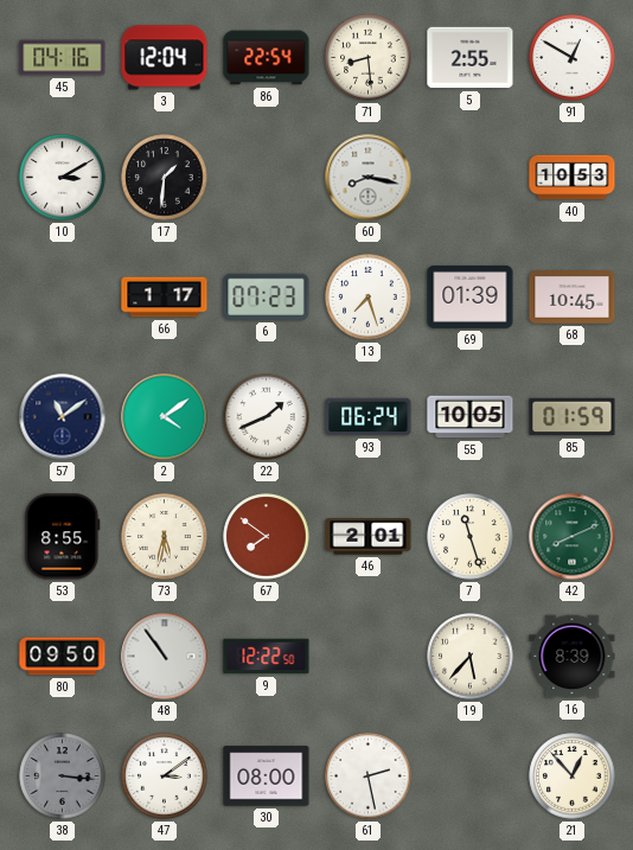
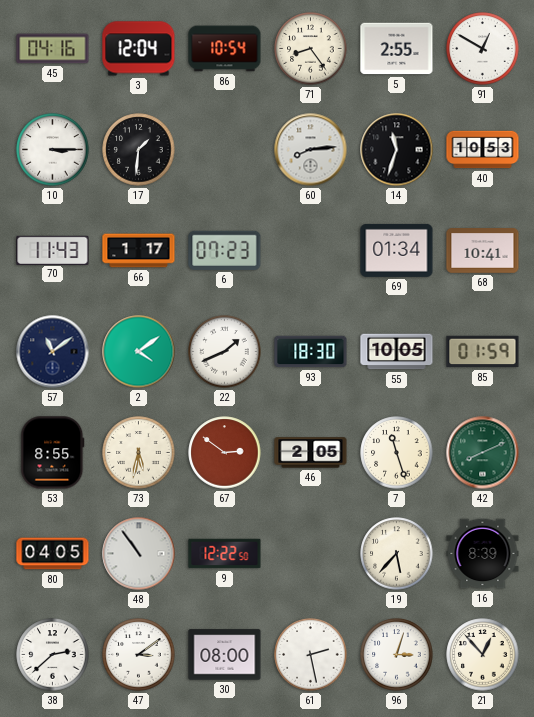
86: 22:54 -> 10:54
71: 8:29 -> 8:24
10: 3:10 -> 3:15
60: 8:17 -> 8:14
14: none -> 11:33
70: none -> 11:43
13: 7:27 -> none
69: 01:39 -> 01:34
68: 10:45 -> 10:41
93: 06:24 -> 18:30
67: 7:51 -> 2:51
46: 2:01 -> 2:05
80: 09:50 -> 04:05
38: 3:16 -> 2:38
38 dial: grey -> white
96: none -> 3:03
